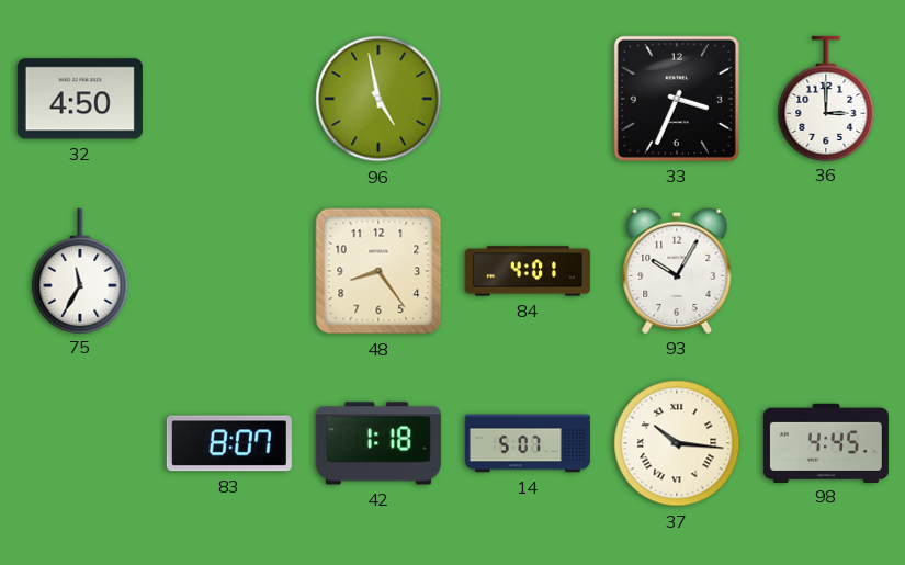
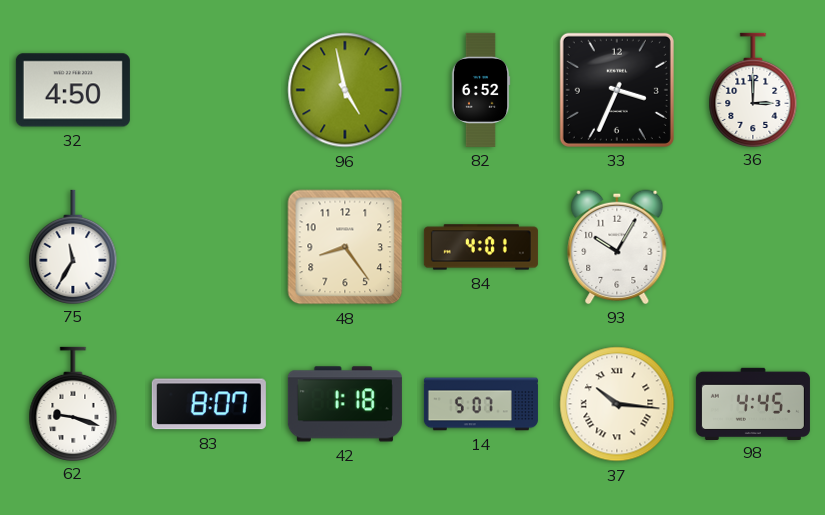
82: none -> 6:52
62: none -> 9:18
